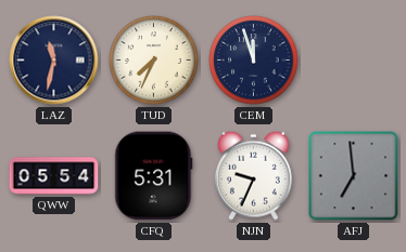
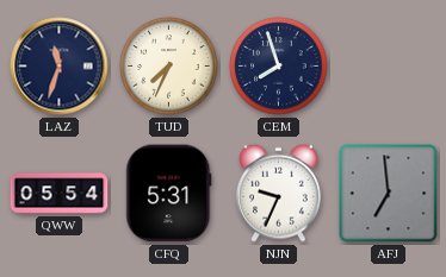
LAZ: 11:32 -> 11:33
CEM: 11:57 -> 7:57
